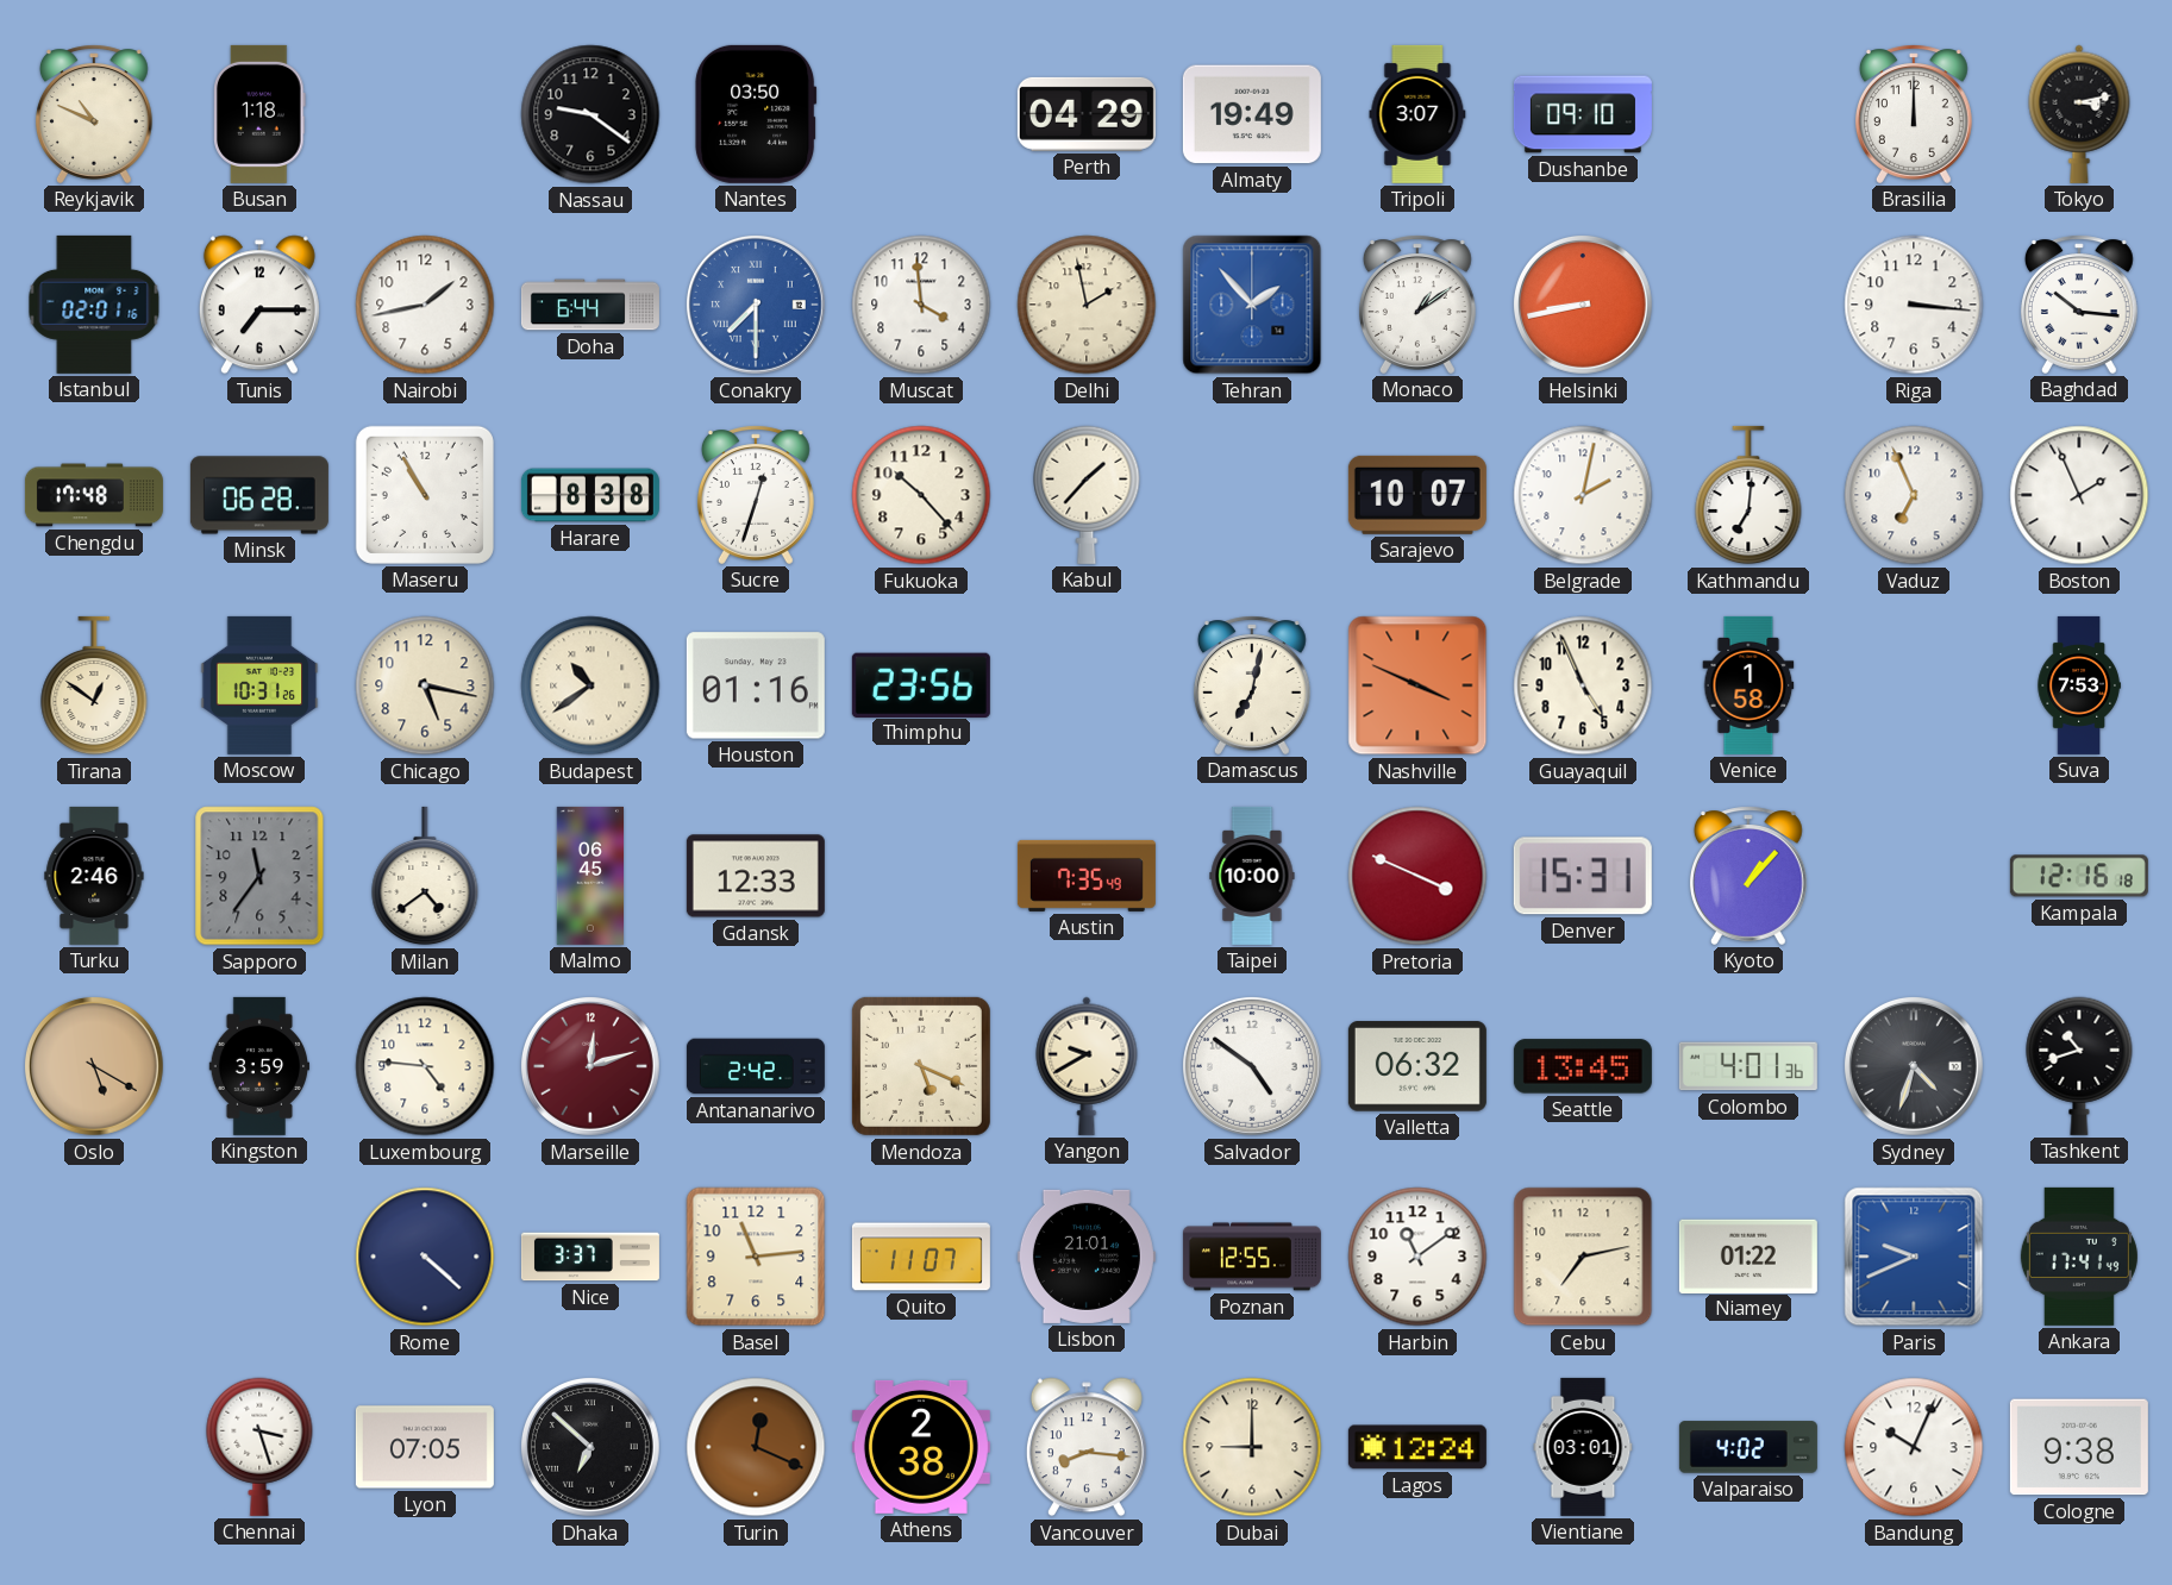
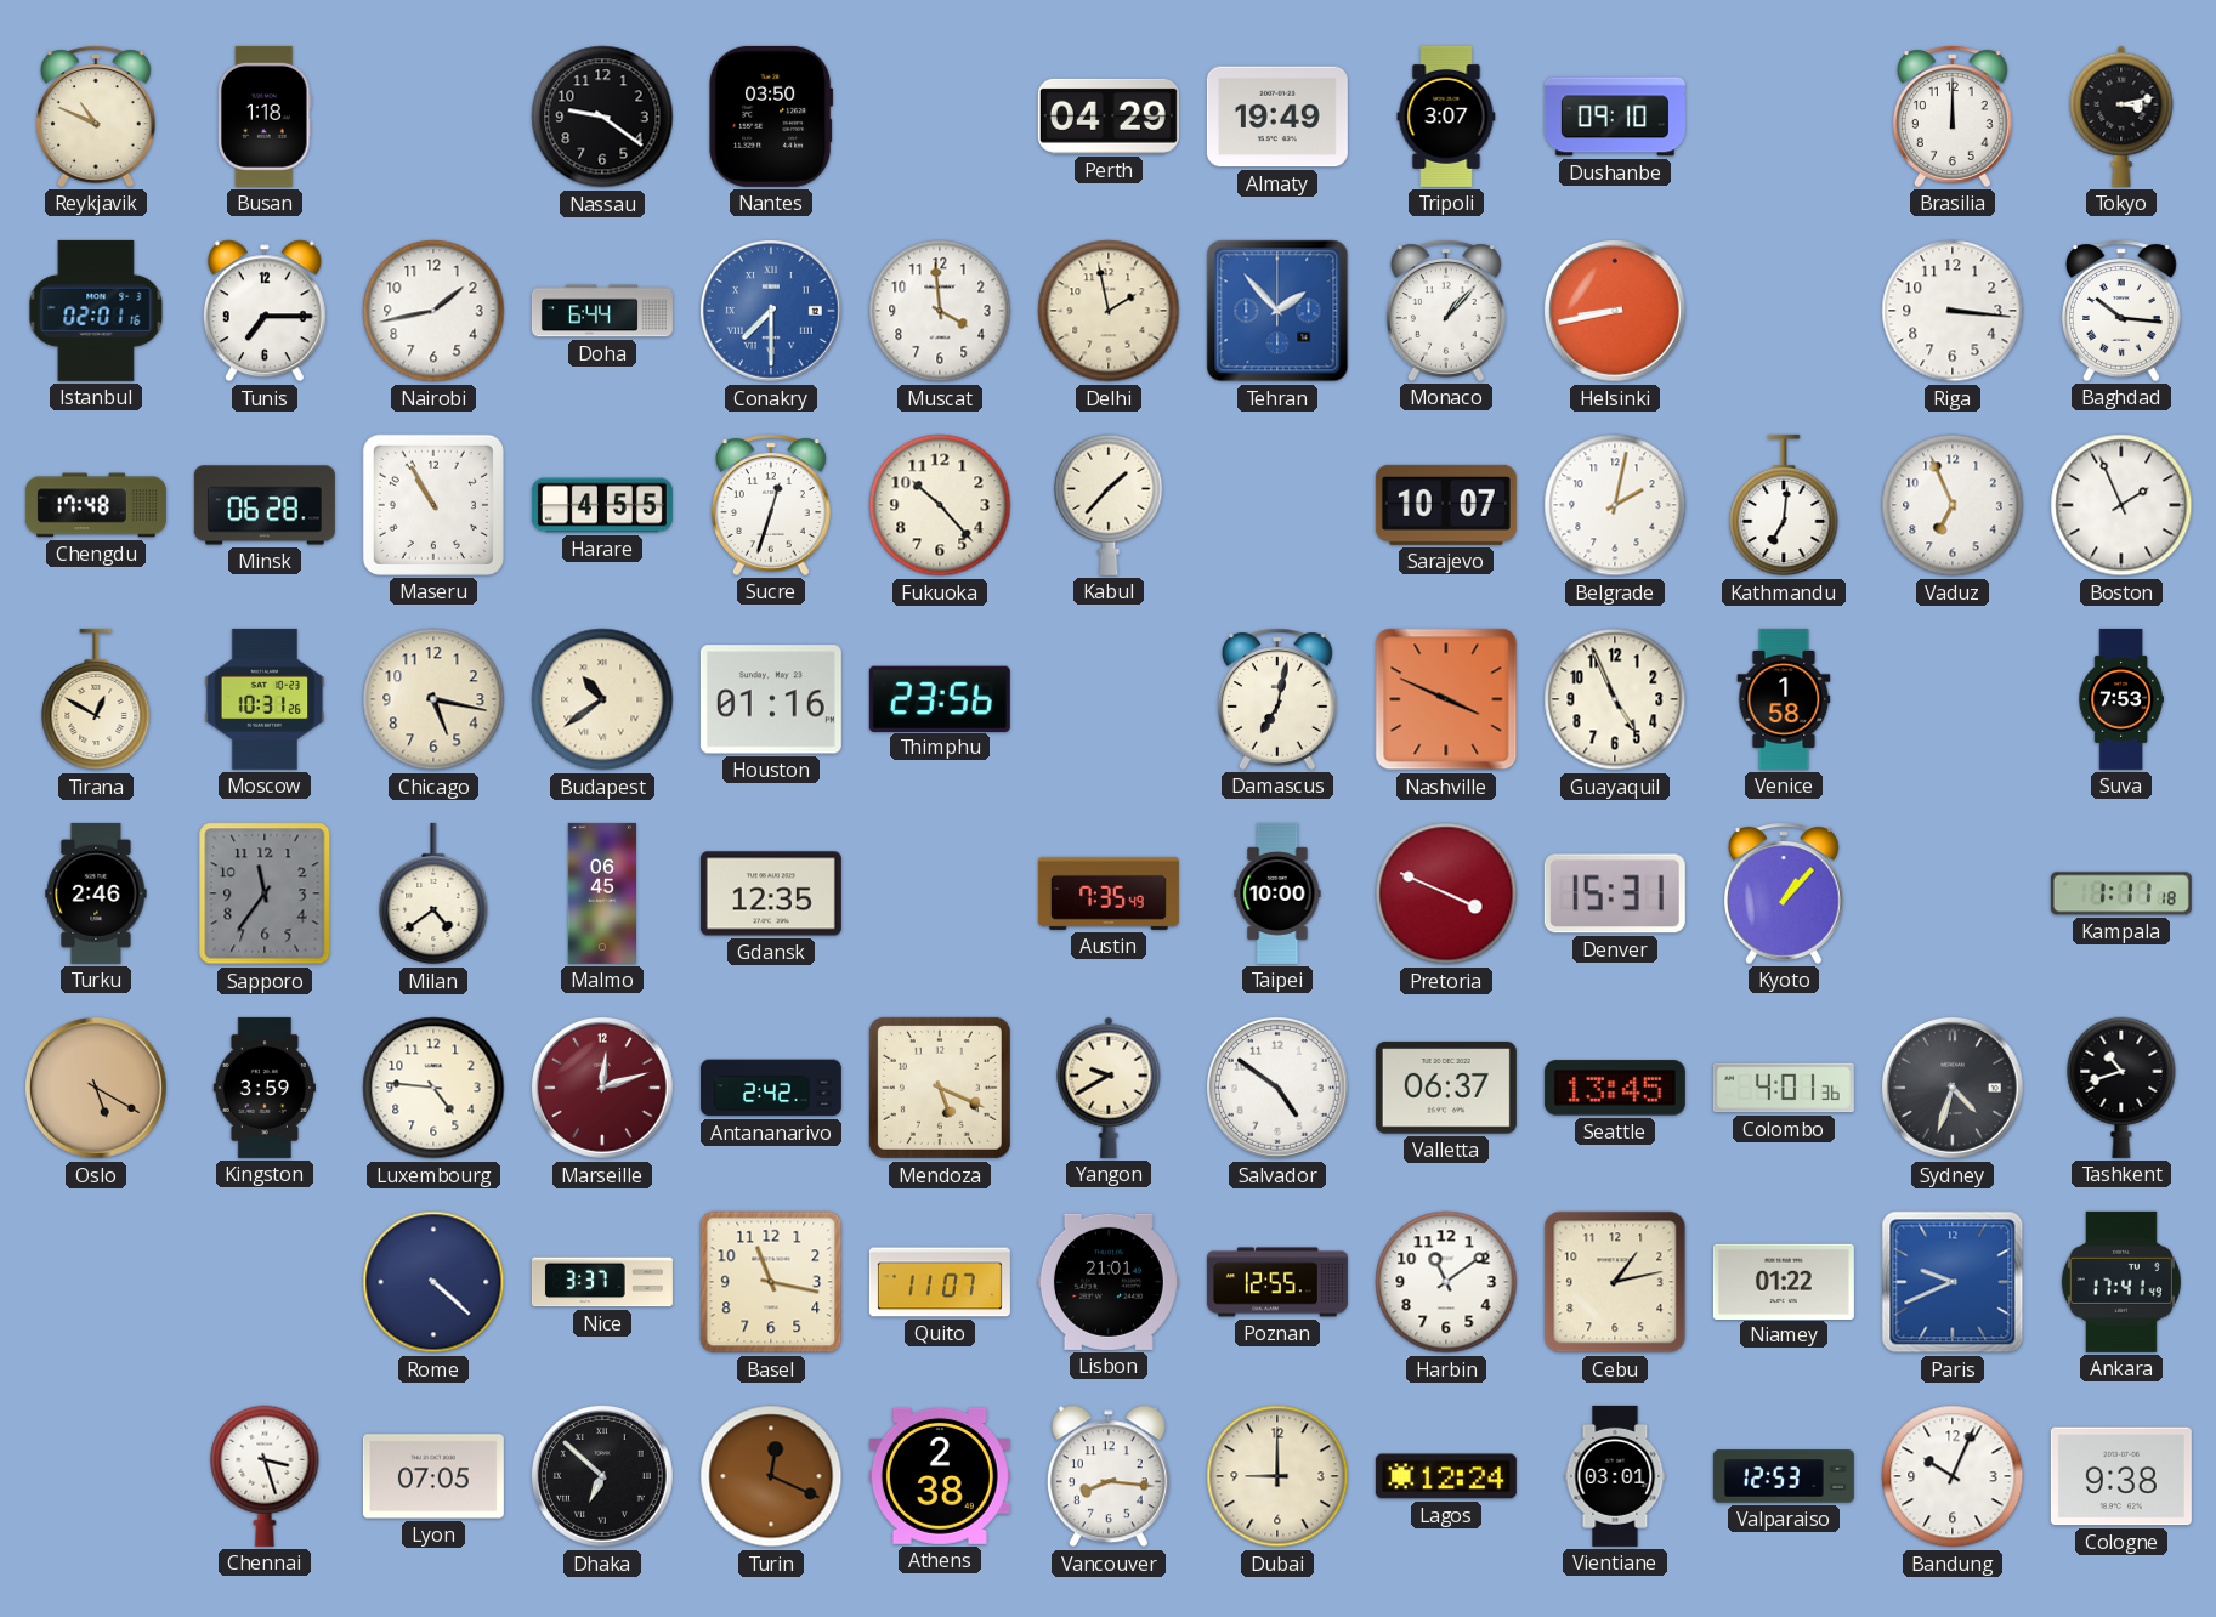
Monaco: 1:09 -> 1:07
Harare: 8:38 -> 4:55
Tirana: 12:51 -> 12:50
Gdansk: 12:33 -> 12:35
Kampala: 12:16 -> 1:11
Valletta: 06:32 -> 06:37
Basel: 11:14 -> 11:17
Cebu: 7:13 -> 1:13
Valparaiso: 4:02 -> 12:53
